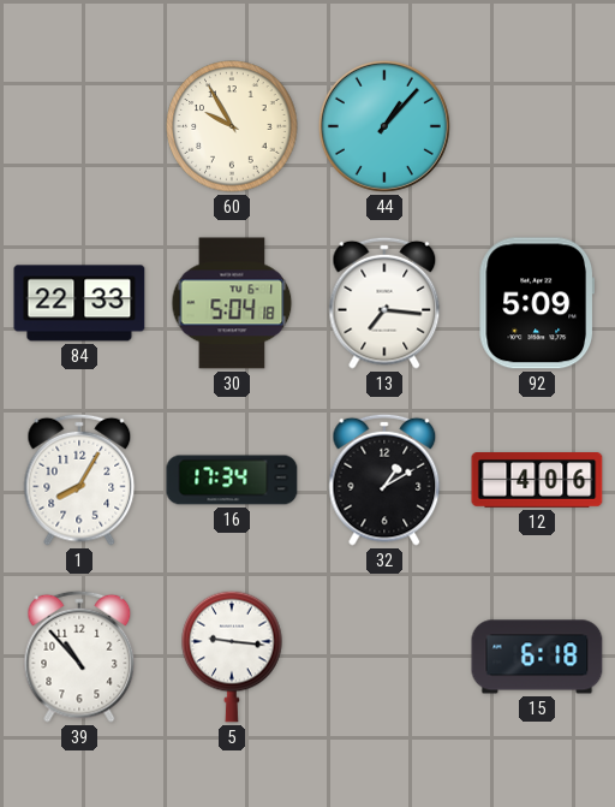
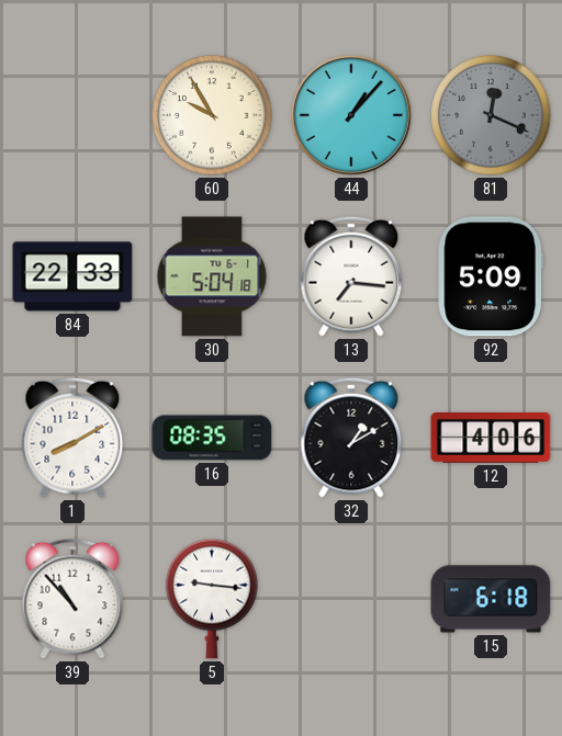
81: none -> 12:19
1: 8:05 -> 8:10
16: 17:34 -> 08:35
